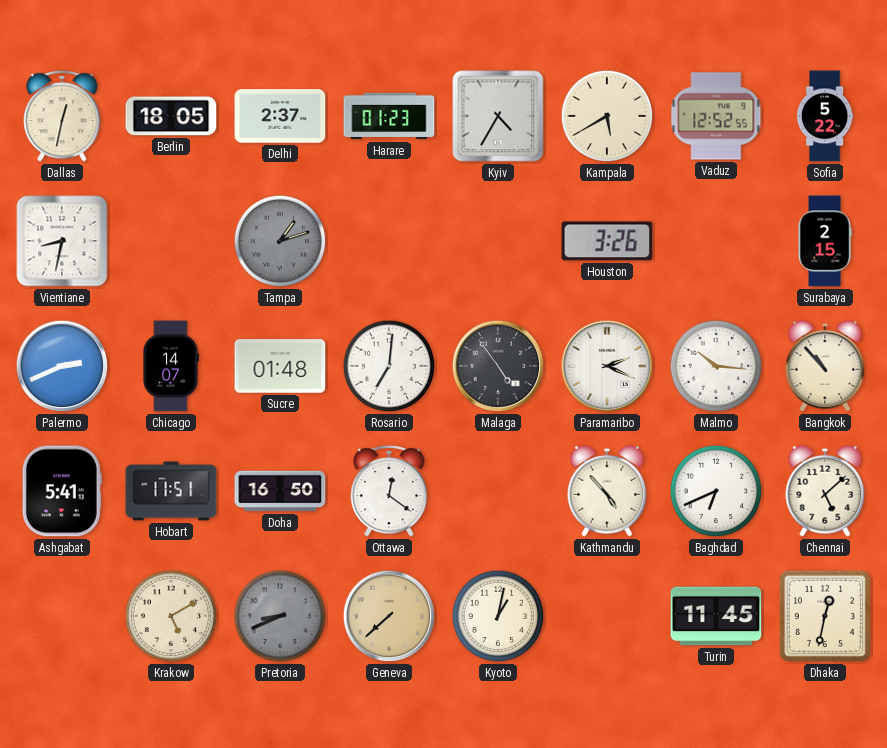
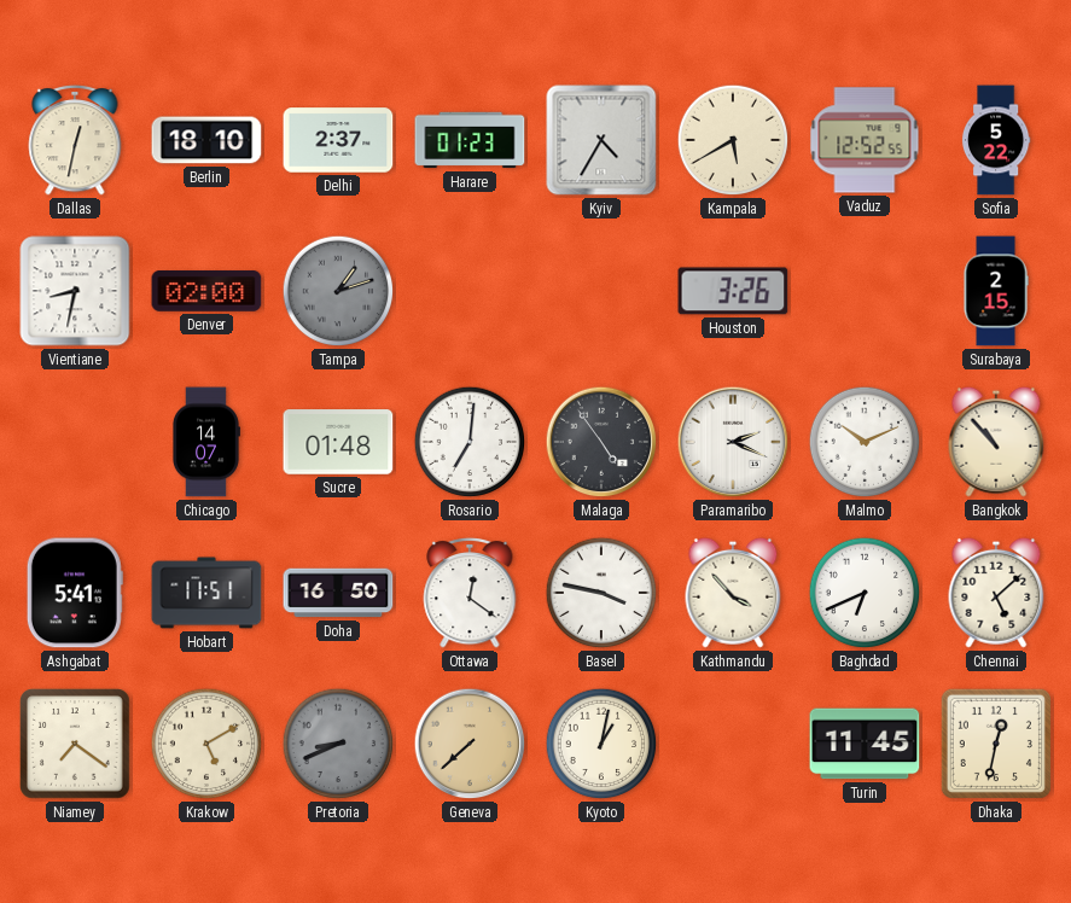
Berlin: 18:05 -> 18:10
Denver: none -> 02:00
Palermo: 2:41 -> none
Malmo: 10:16 -> 10:11
Basel: none -> 3:47
Kathmandu: 4:53 -> 3:53
Niamey: none -> 7:21
